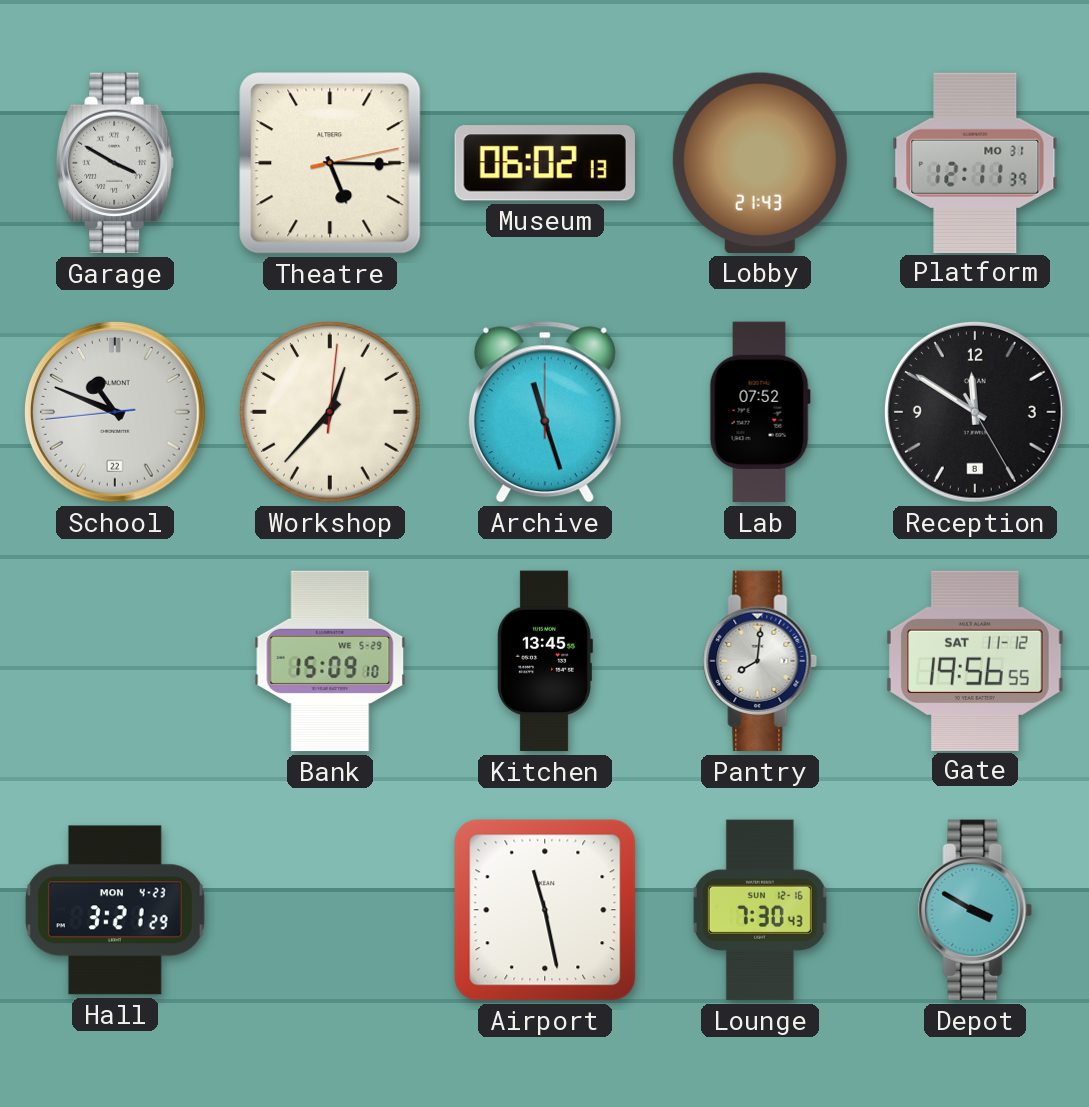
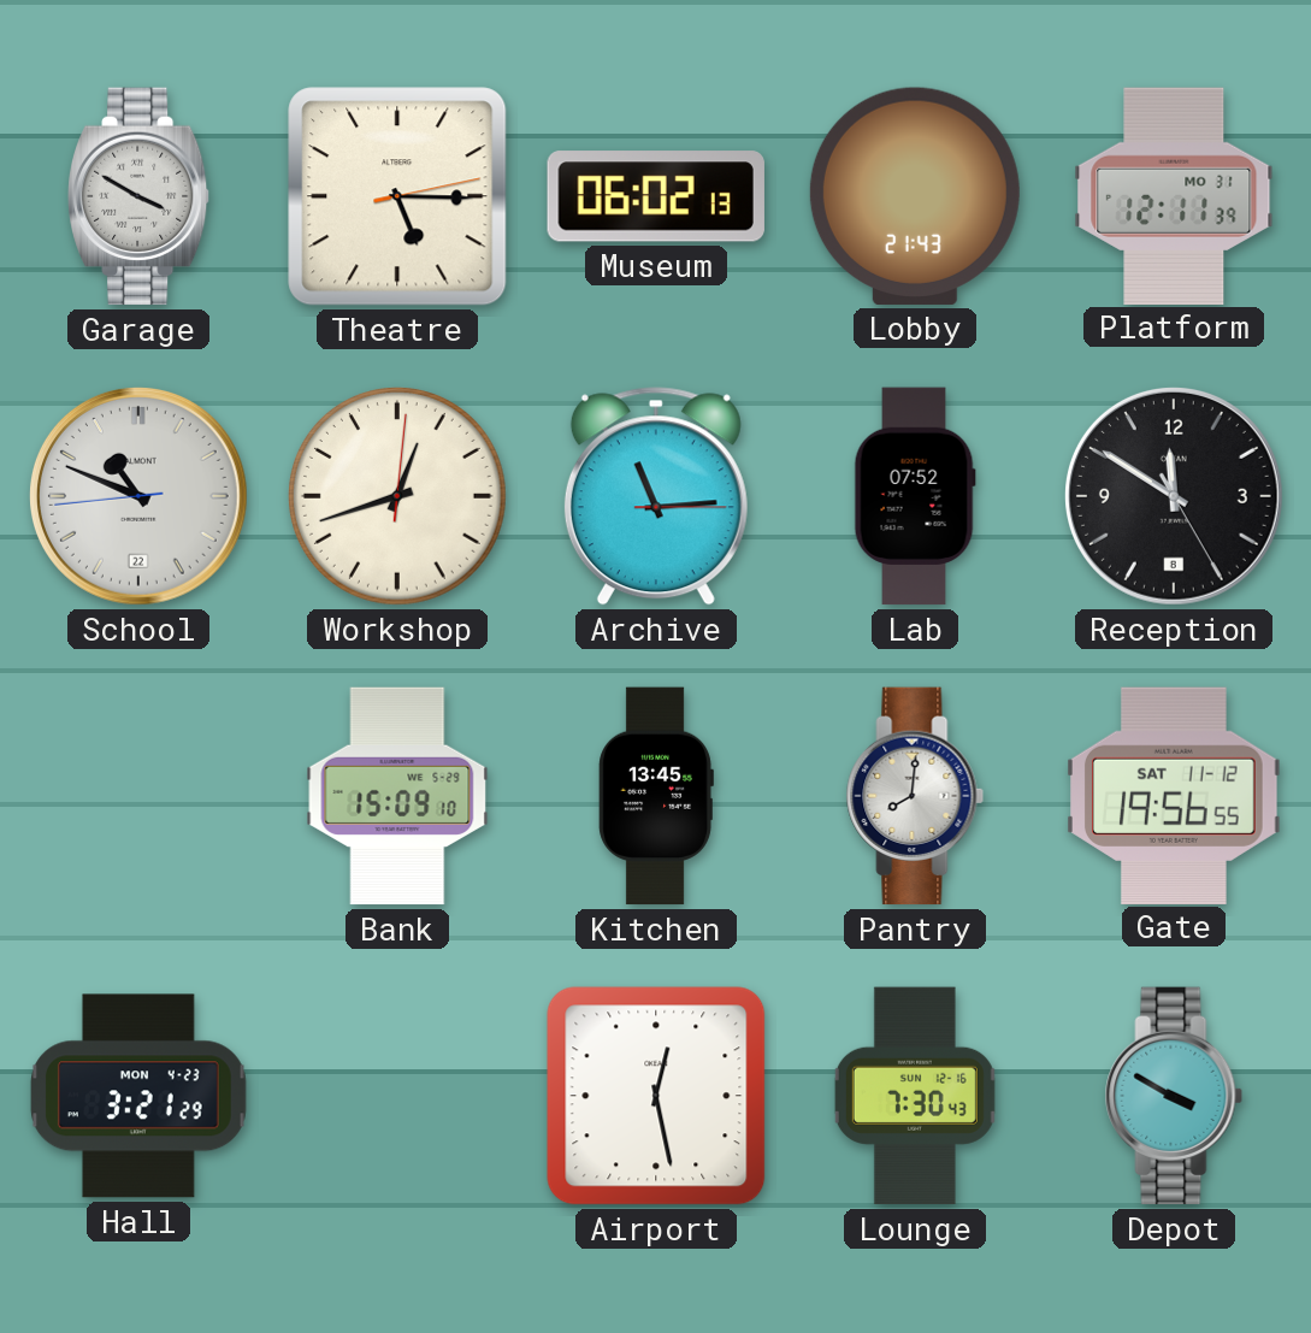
Workshop: 12:37 -> 12:42
Archive: 11:27 -> 11:14
Airport: 11:28 -> 12:28
